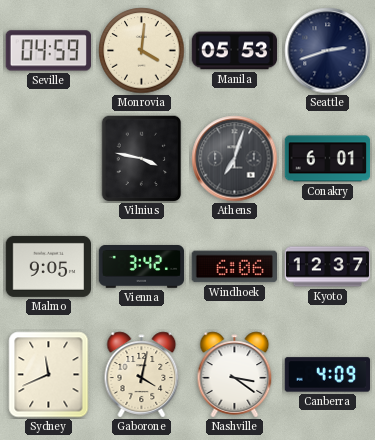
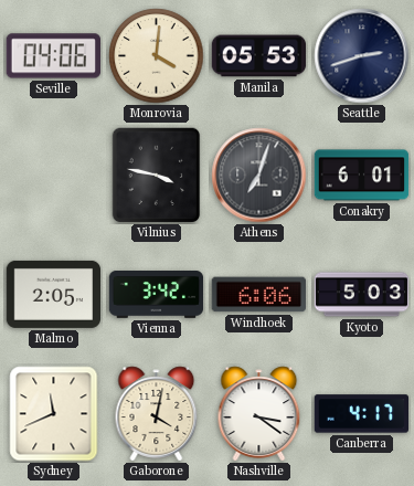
Seville: 04:59 -> 04:06
Malmo: 9:05 -> 2:05
Kyoto: 12:37 -> 5:03
Canberra: 4:09 -> 4:17
